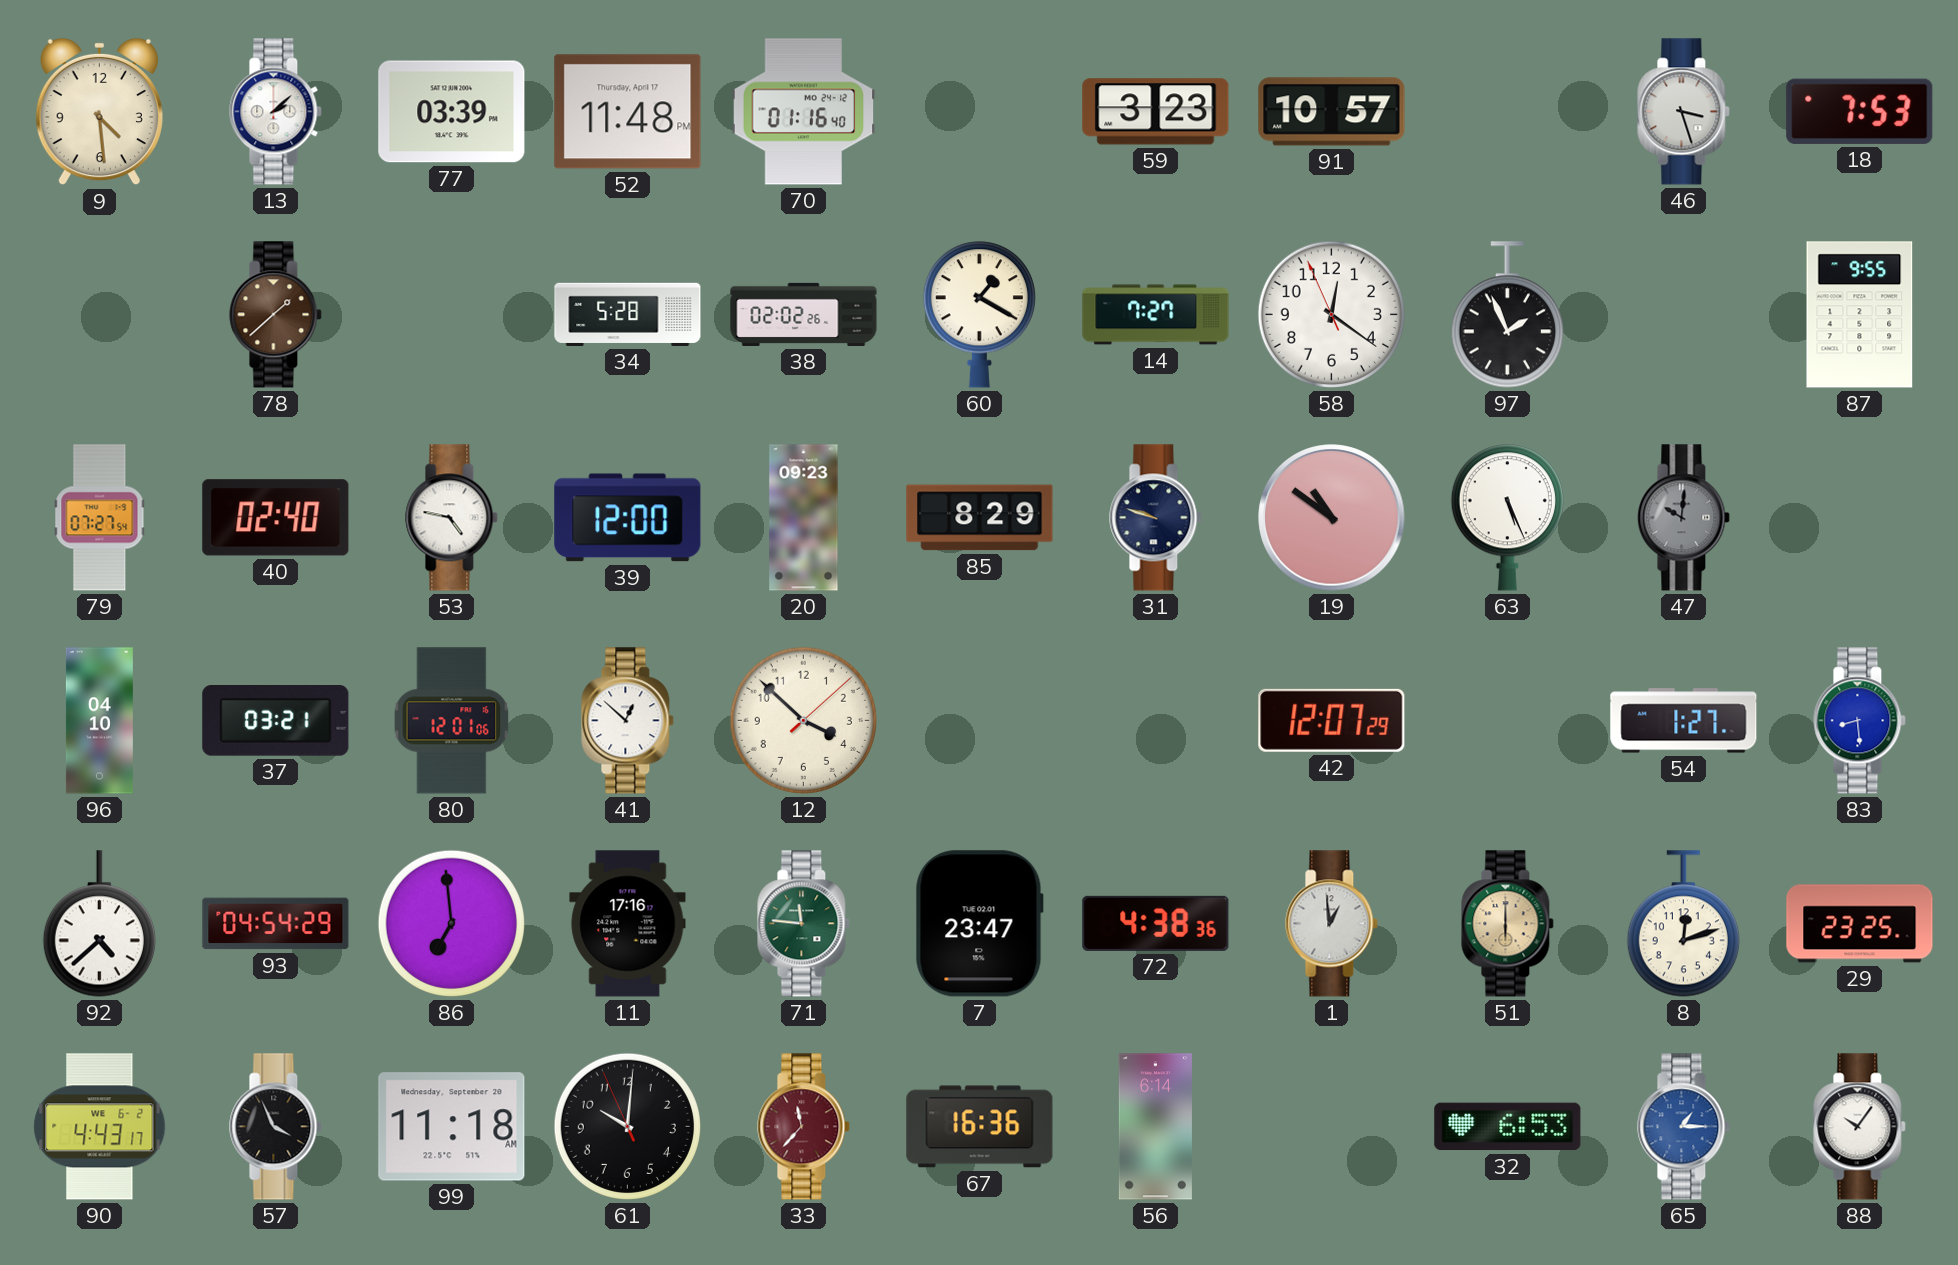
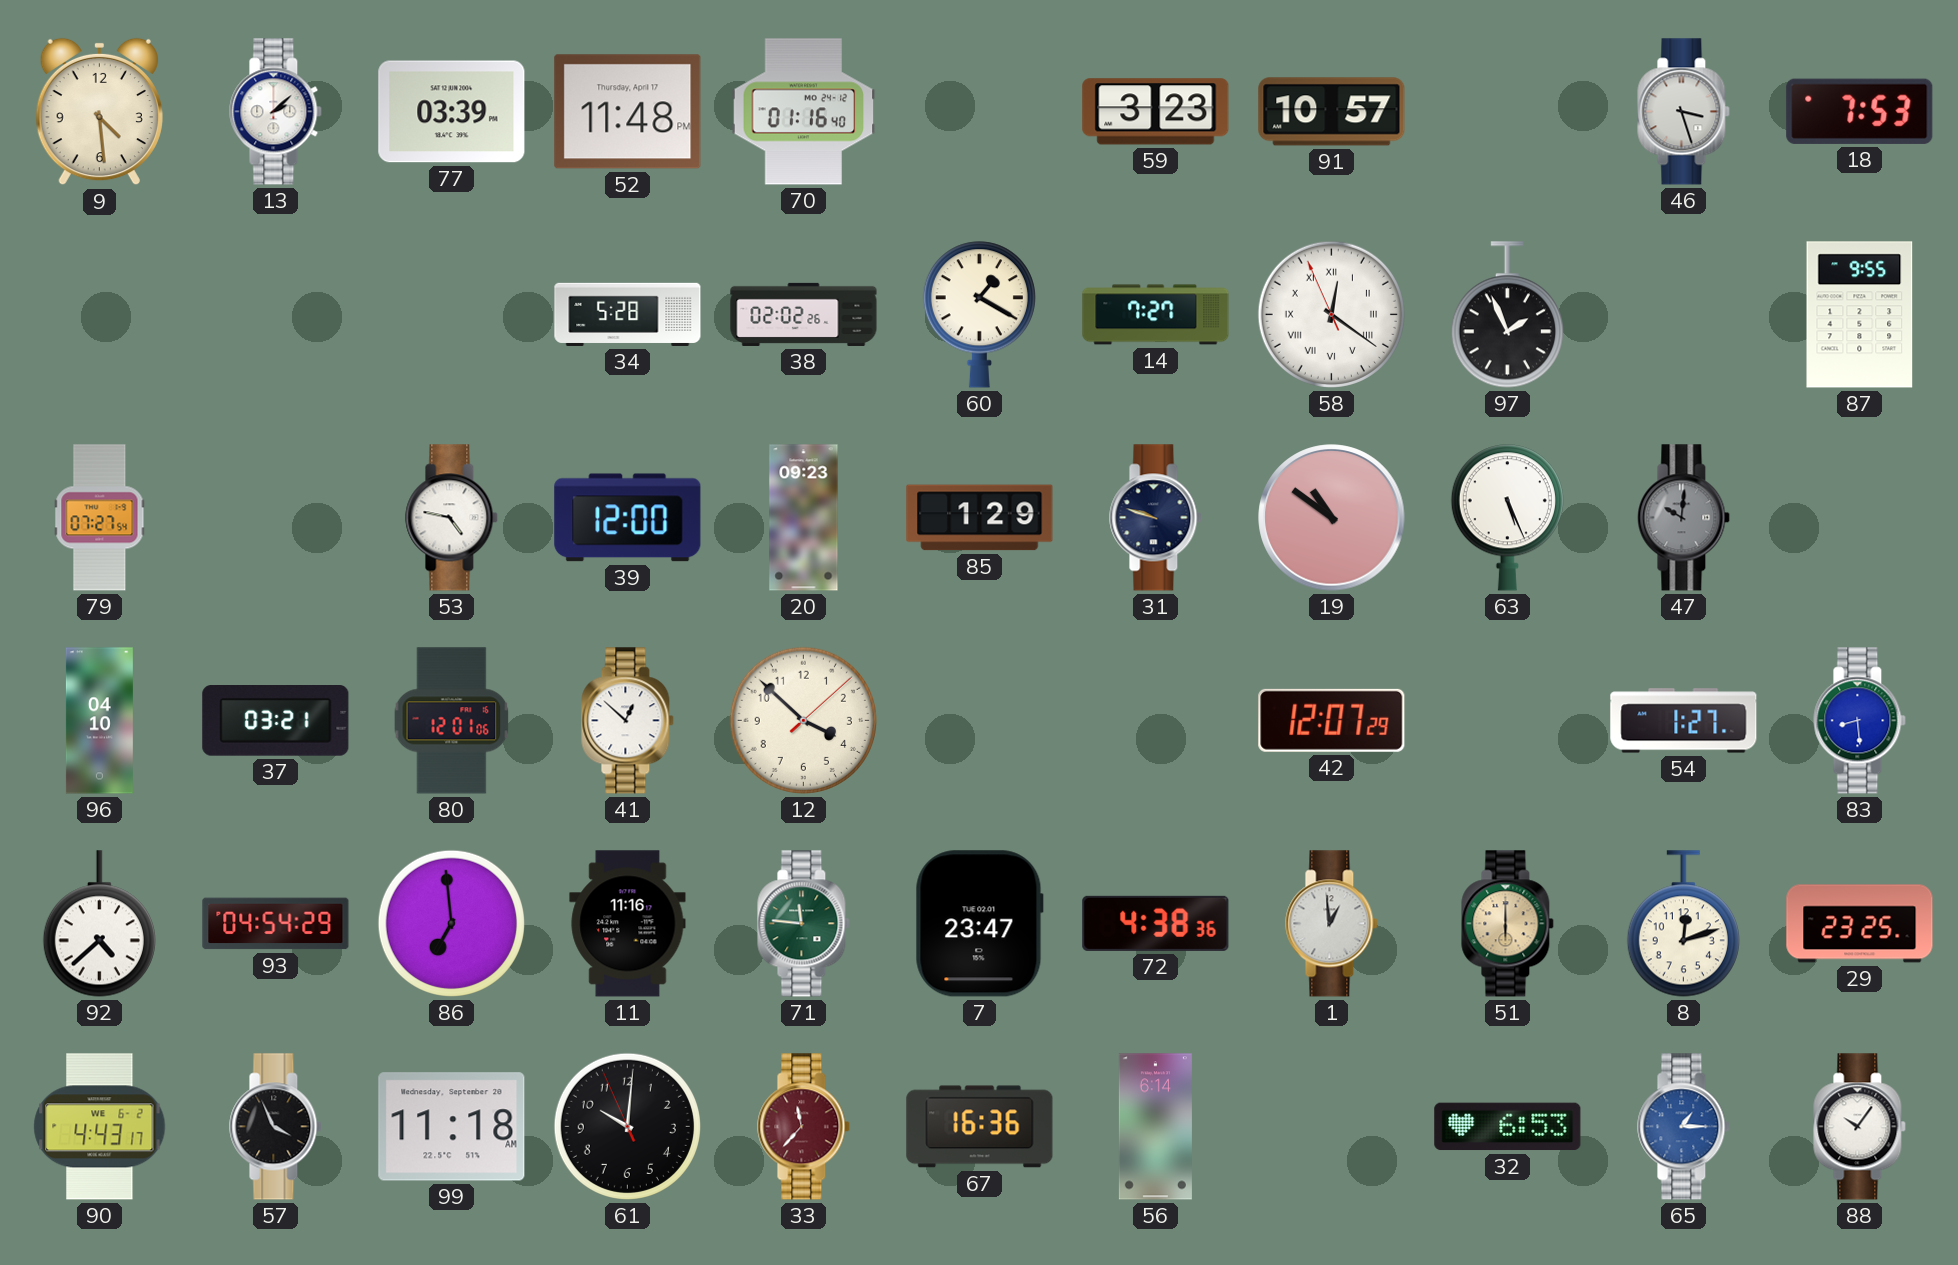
78: 1:38 -> none
58 numerals: Arabic -> Roman
40: 02:40 -> none
85: 8:29 -> 1:29
11: 17:16 -> 11:16
